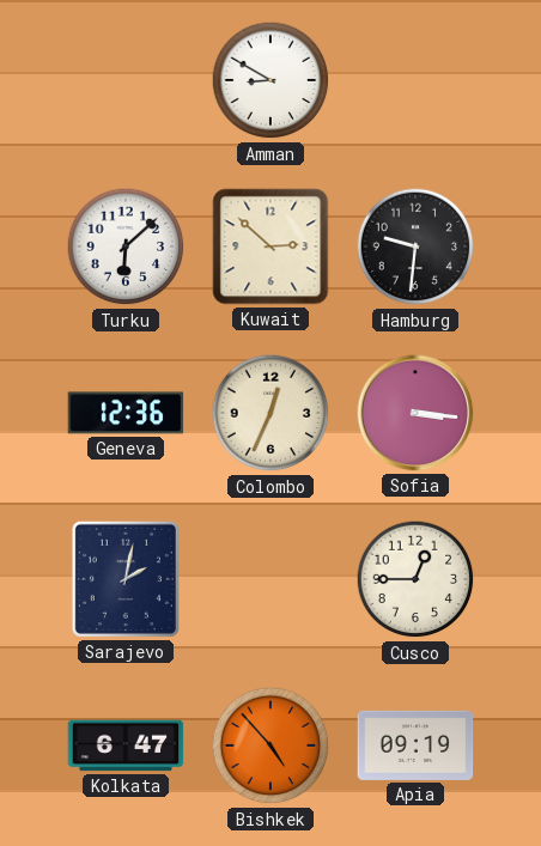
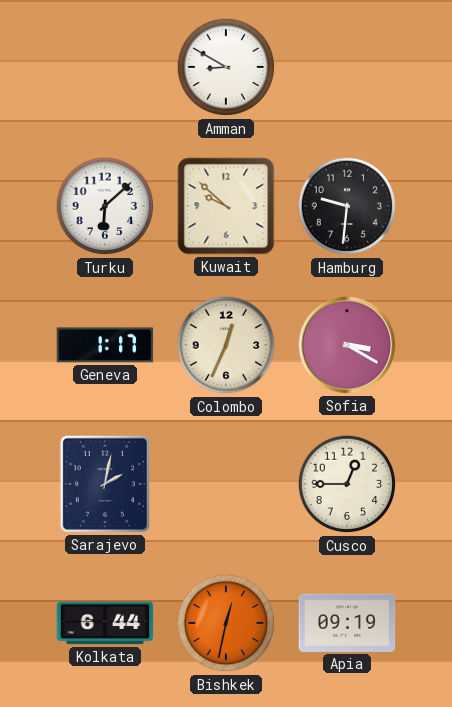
Kuwait: 2:52 -> 9:52
Geneva: 12:36 -> 1:17
Sofia: 3:16 -> 3:20
Kolkata: 6:47 -> 6:44
Bishkek: 4:53 -> 12:32
